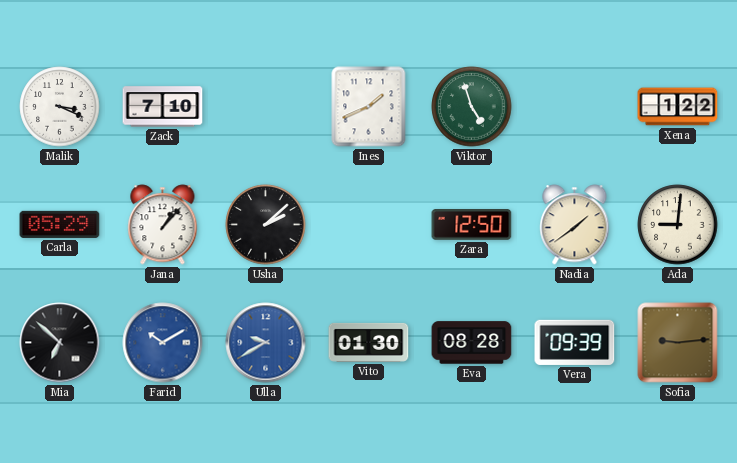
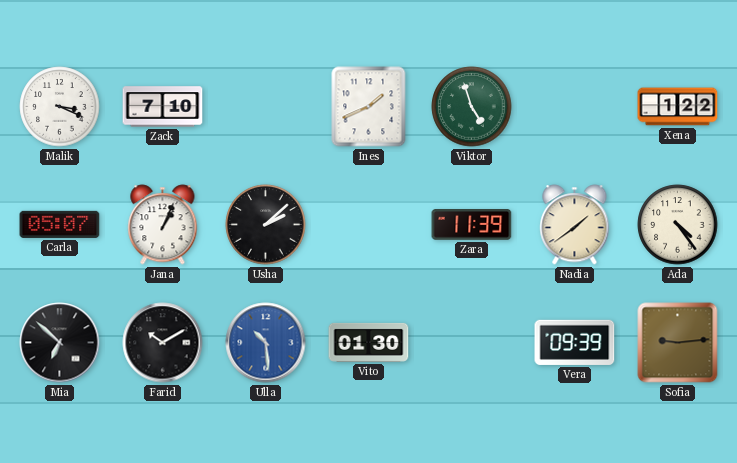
Carla: 05:29 -> 05:07
Jana: 1:07 -> 1:04
Zara: 12:50 -> 11:39
Ada: 9:01 -> 4:24
Farid dial: blue -> black
Ulla: 9:40 -> 10:29
Eva: 08:28 -> none
